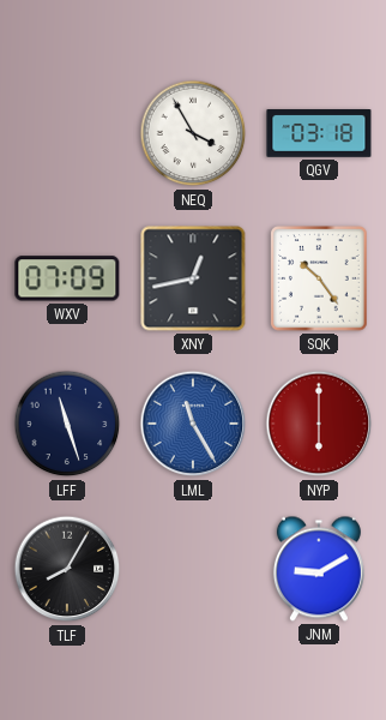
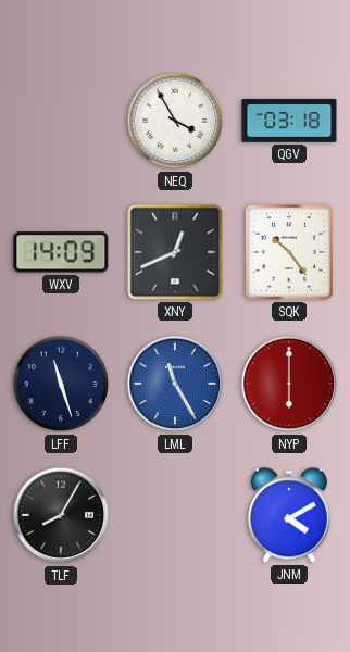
WXV: 07:09 -> 14:09
XNY: 12:43 -> 12:41
JNM: 9:10 -> 4:10
